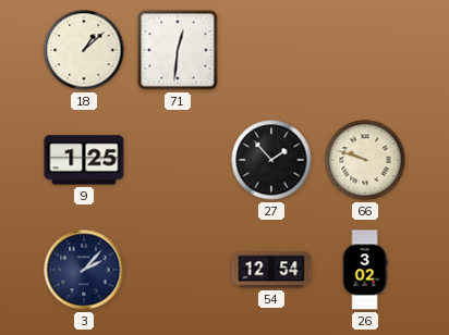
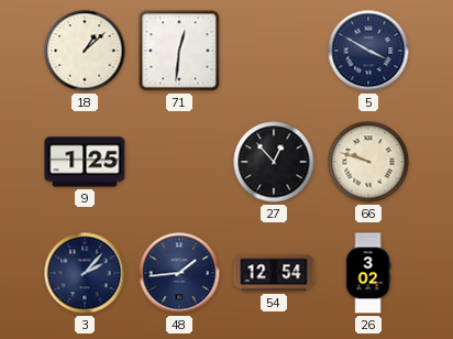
5: none -> 3:50
27: 1:53 -> 12:53
48: none -> 1:44
